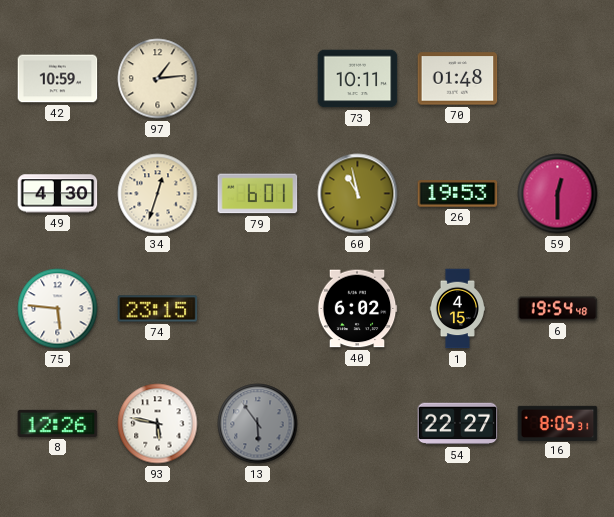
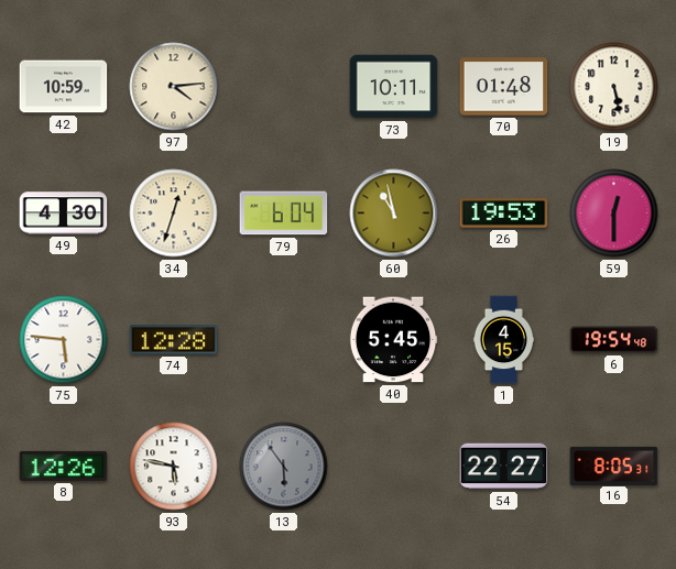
97: 1:14 -> 4:14
19: none -> 5:28
79: 6:01 -> 6:04
74: 23:15 -> 12:28
40: 6:02 -> 5:45
